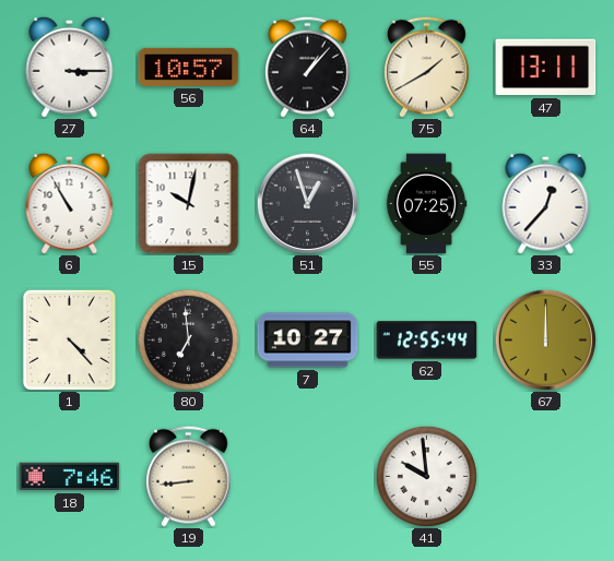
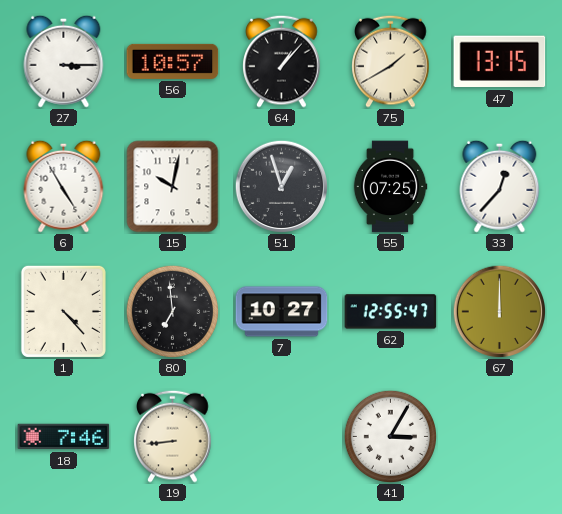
47: 13:11 -> 13:15
6: 10:55 -> 4:55
62: 12:55:44 -> 12:55:47
41: 9:59 -> 3:05
